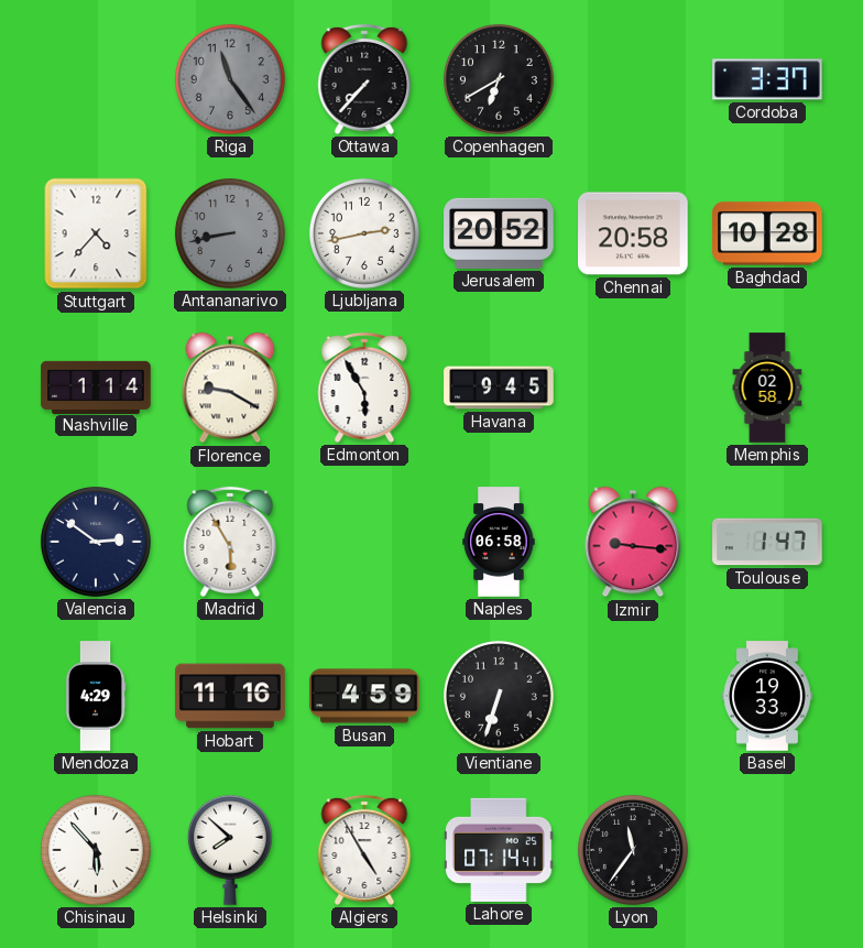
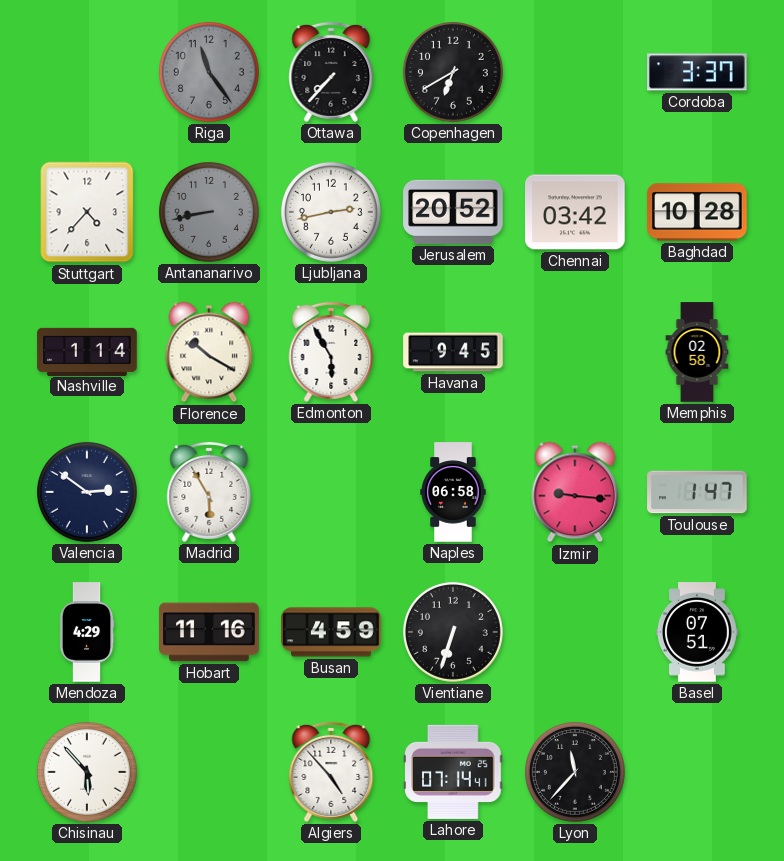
Chennai: 20:58 -> 03:42
Florence: 9:20 -> 10:20
Basel: 19:33 -> 07:51
Helsinki: 7:52 -> none
Algiers: 4:55 -> 4:53
Lyon: 11:36 -> 11:37
